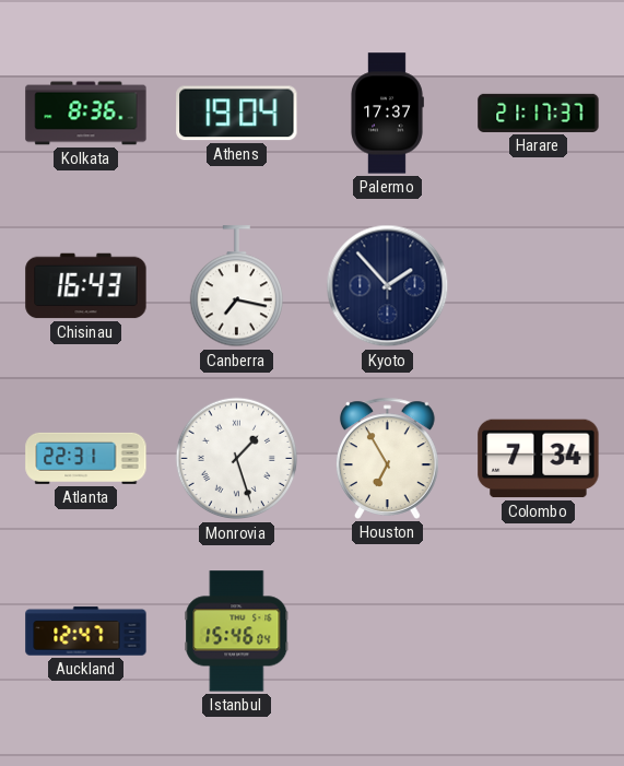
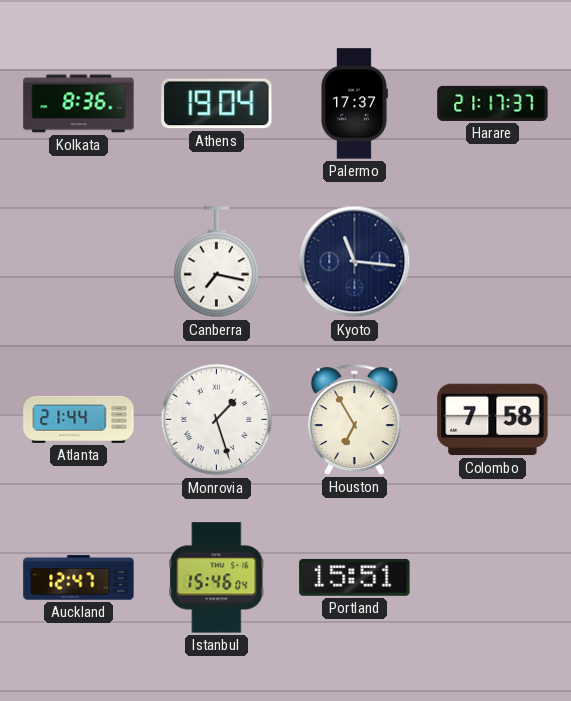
Chisinau: 16:43 -> none
Kyoto: 1:53 -> 11:16
Atlanta: 22:31 -> 21:44
Colombo: 7:34 -> 7:58
Portland: none -> 15:51
